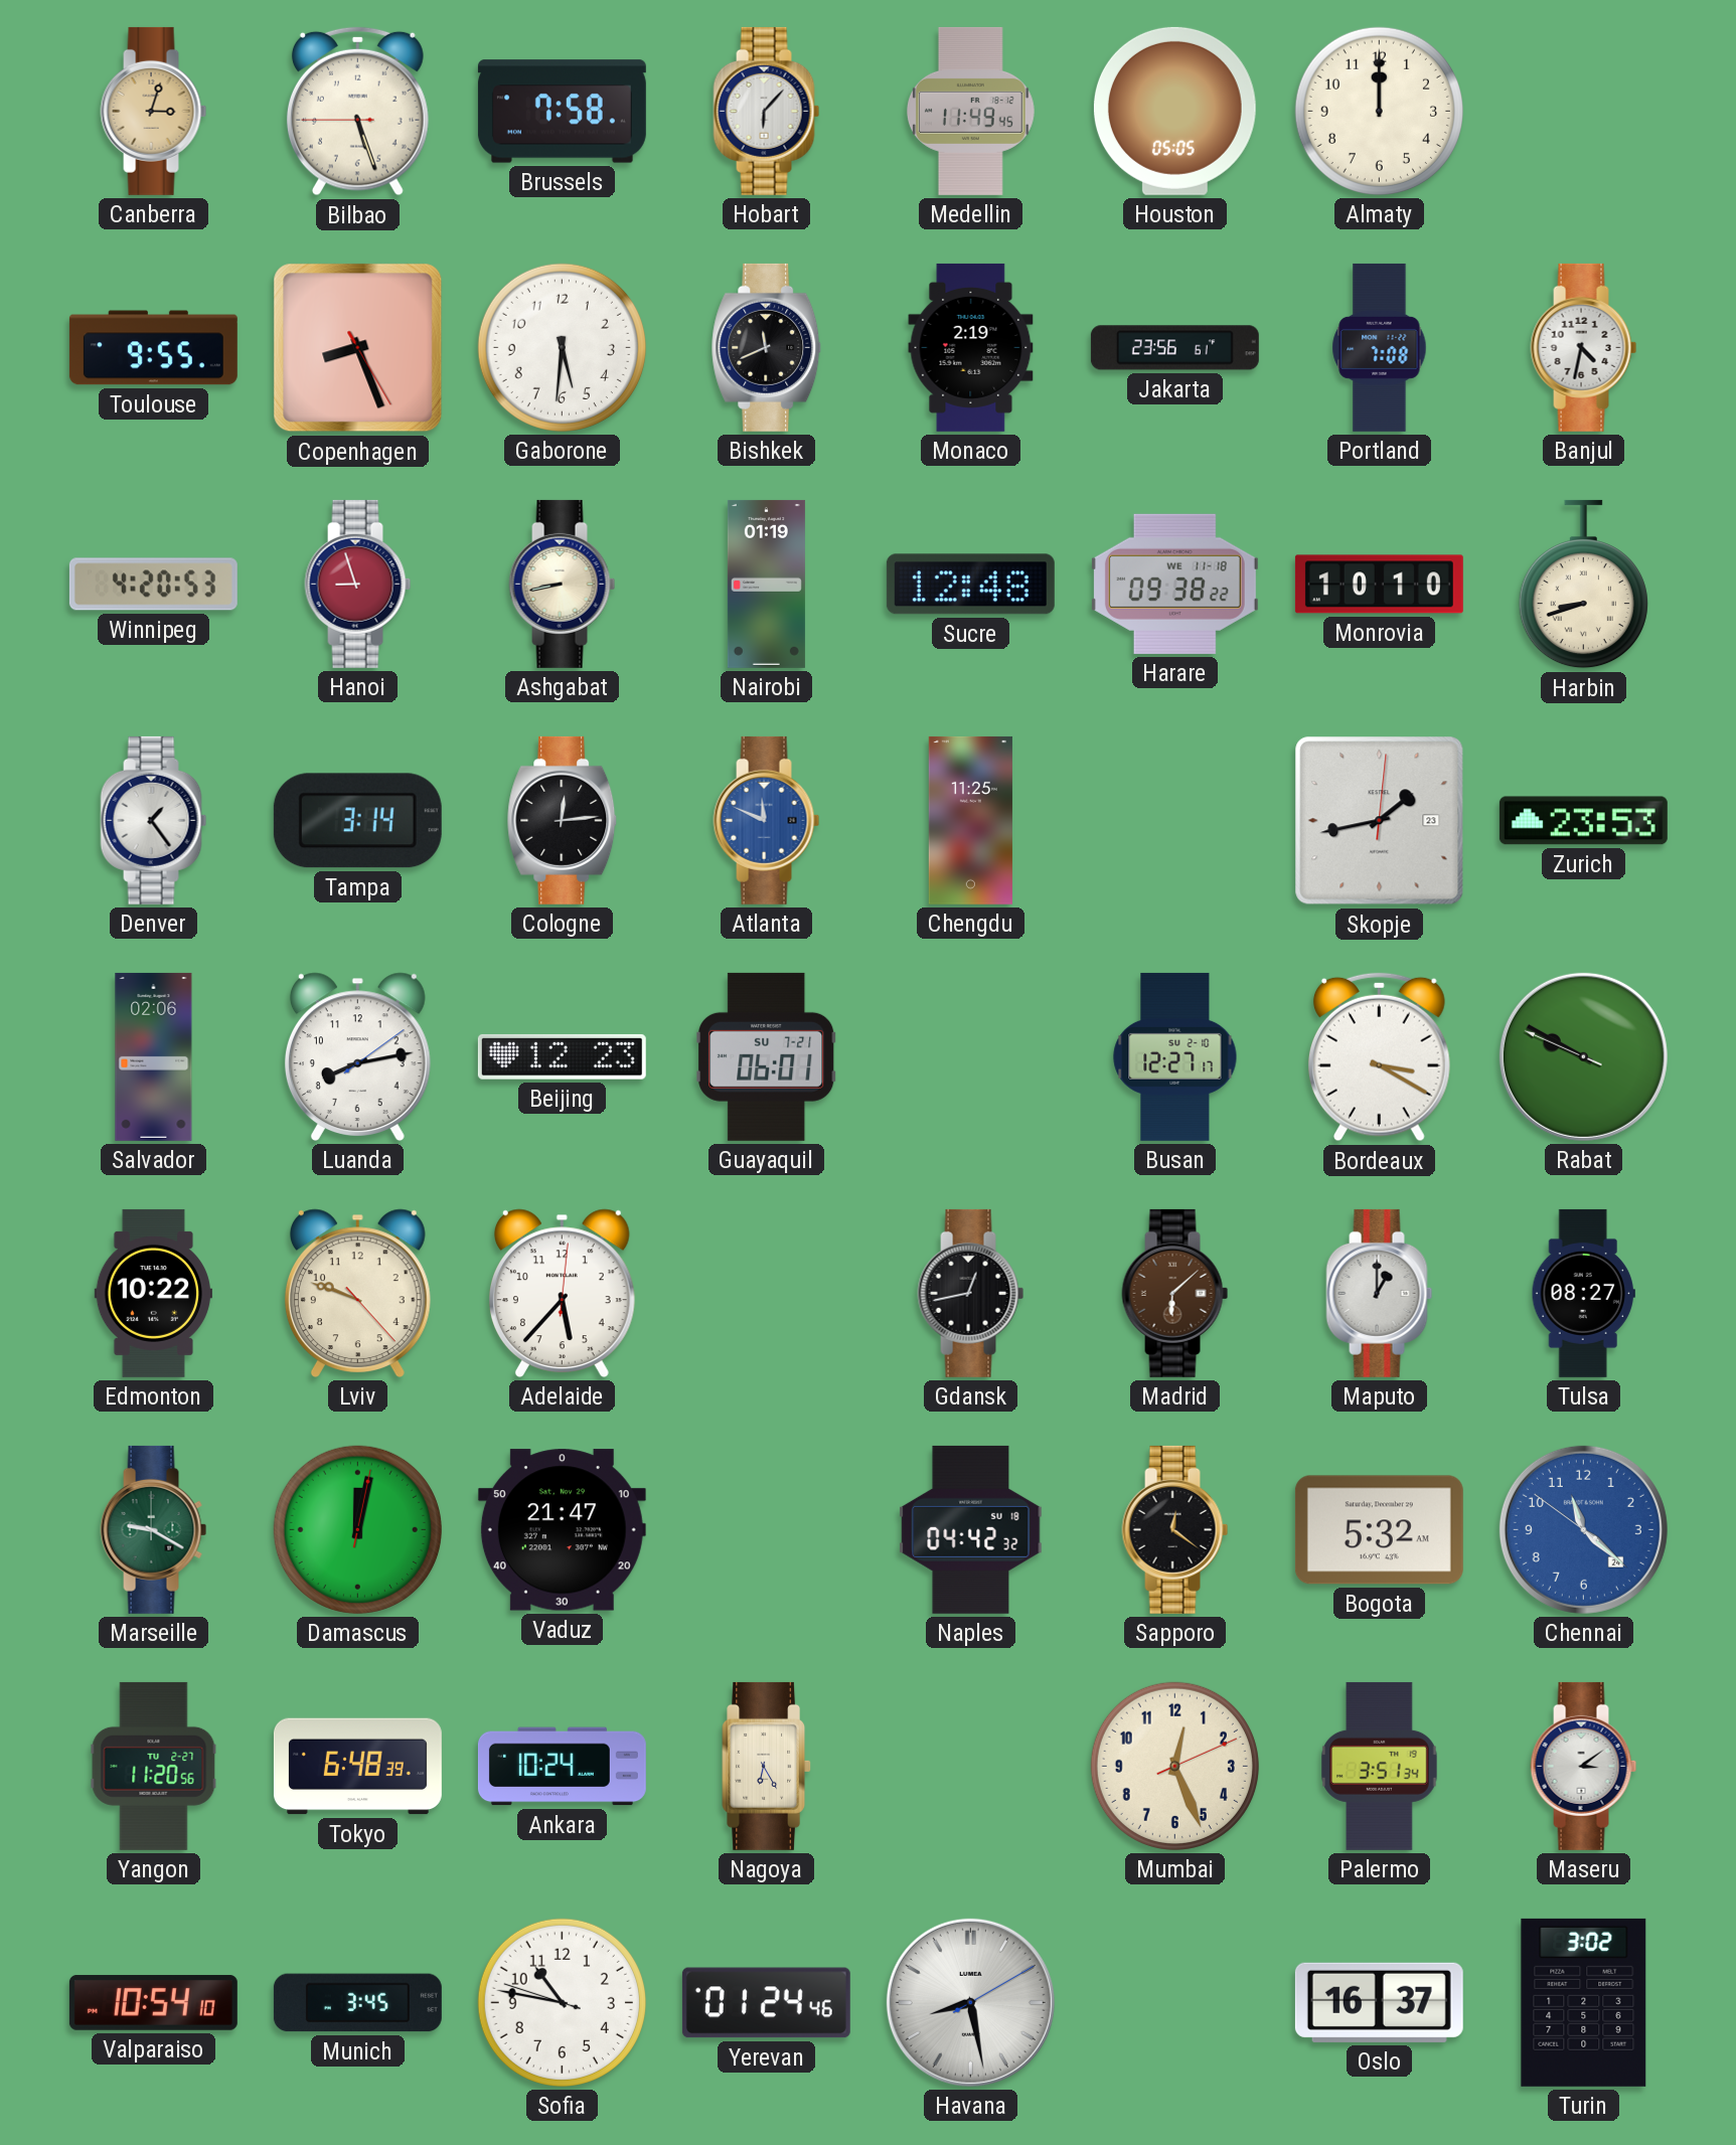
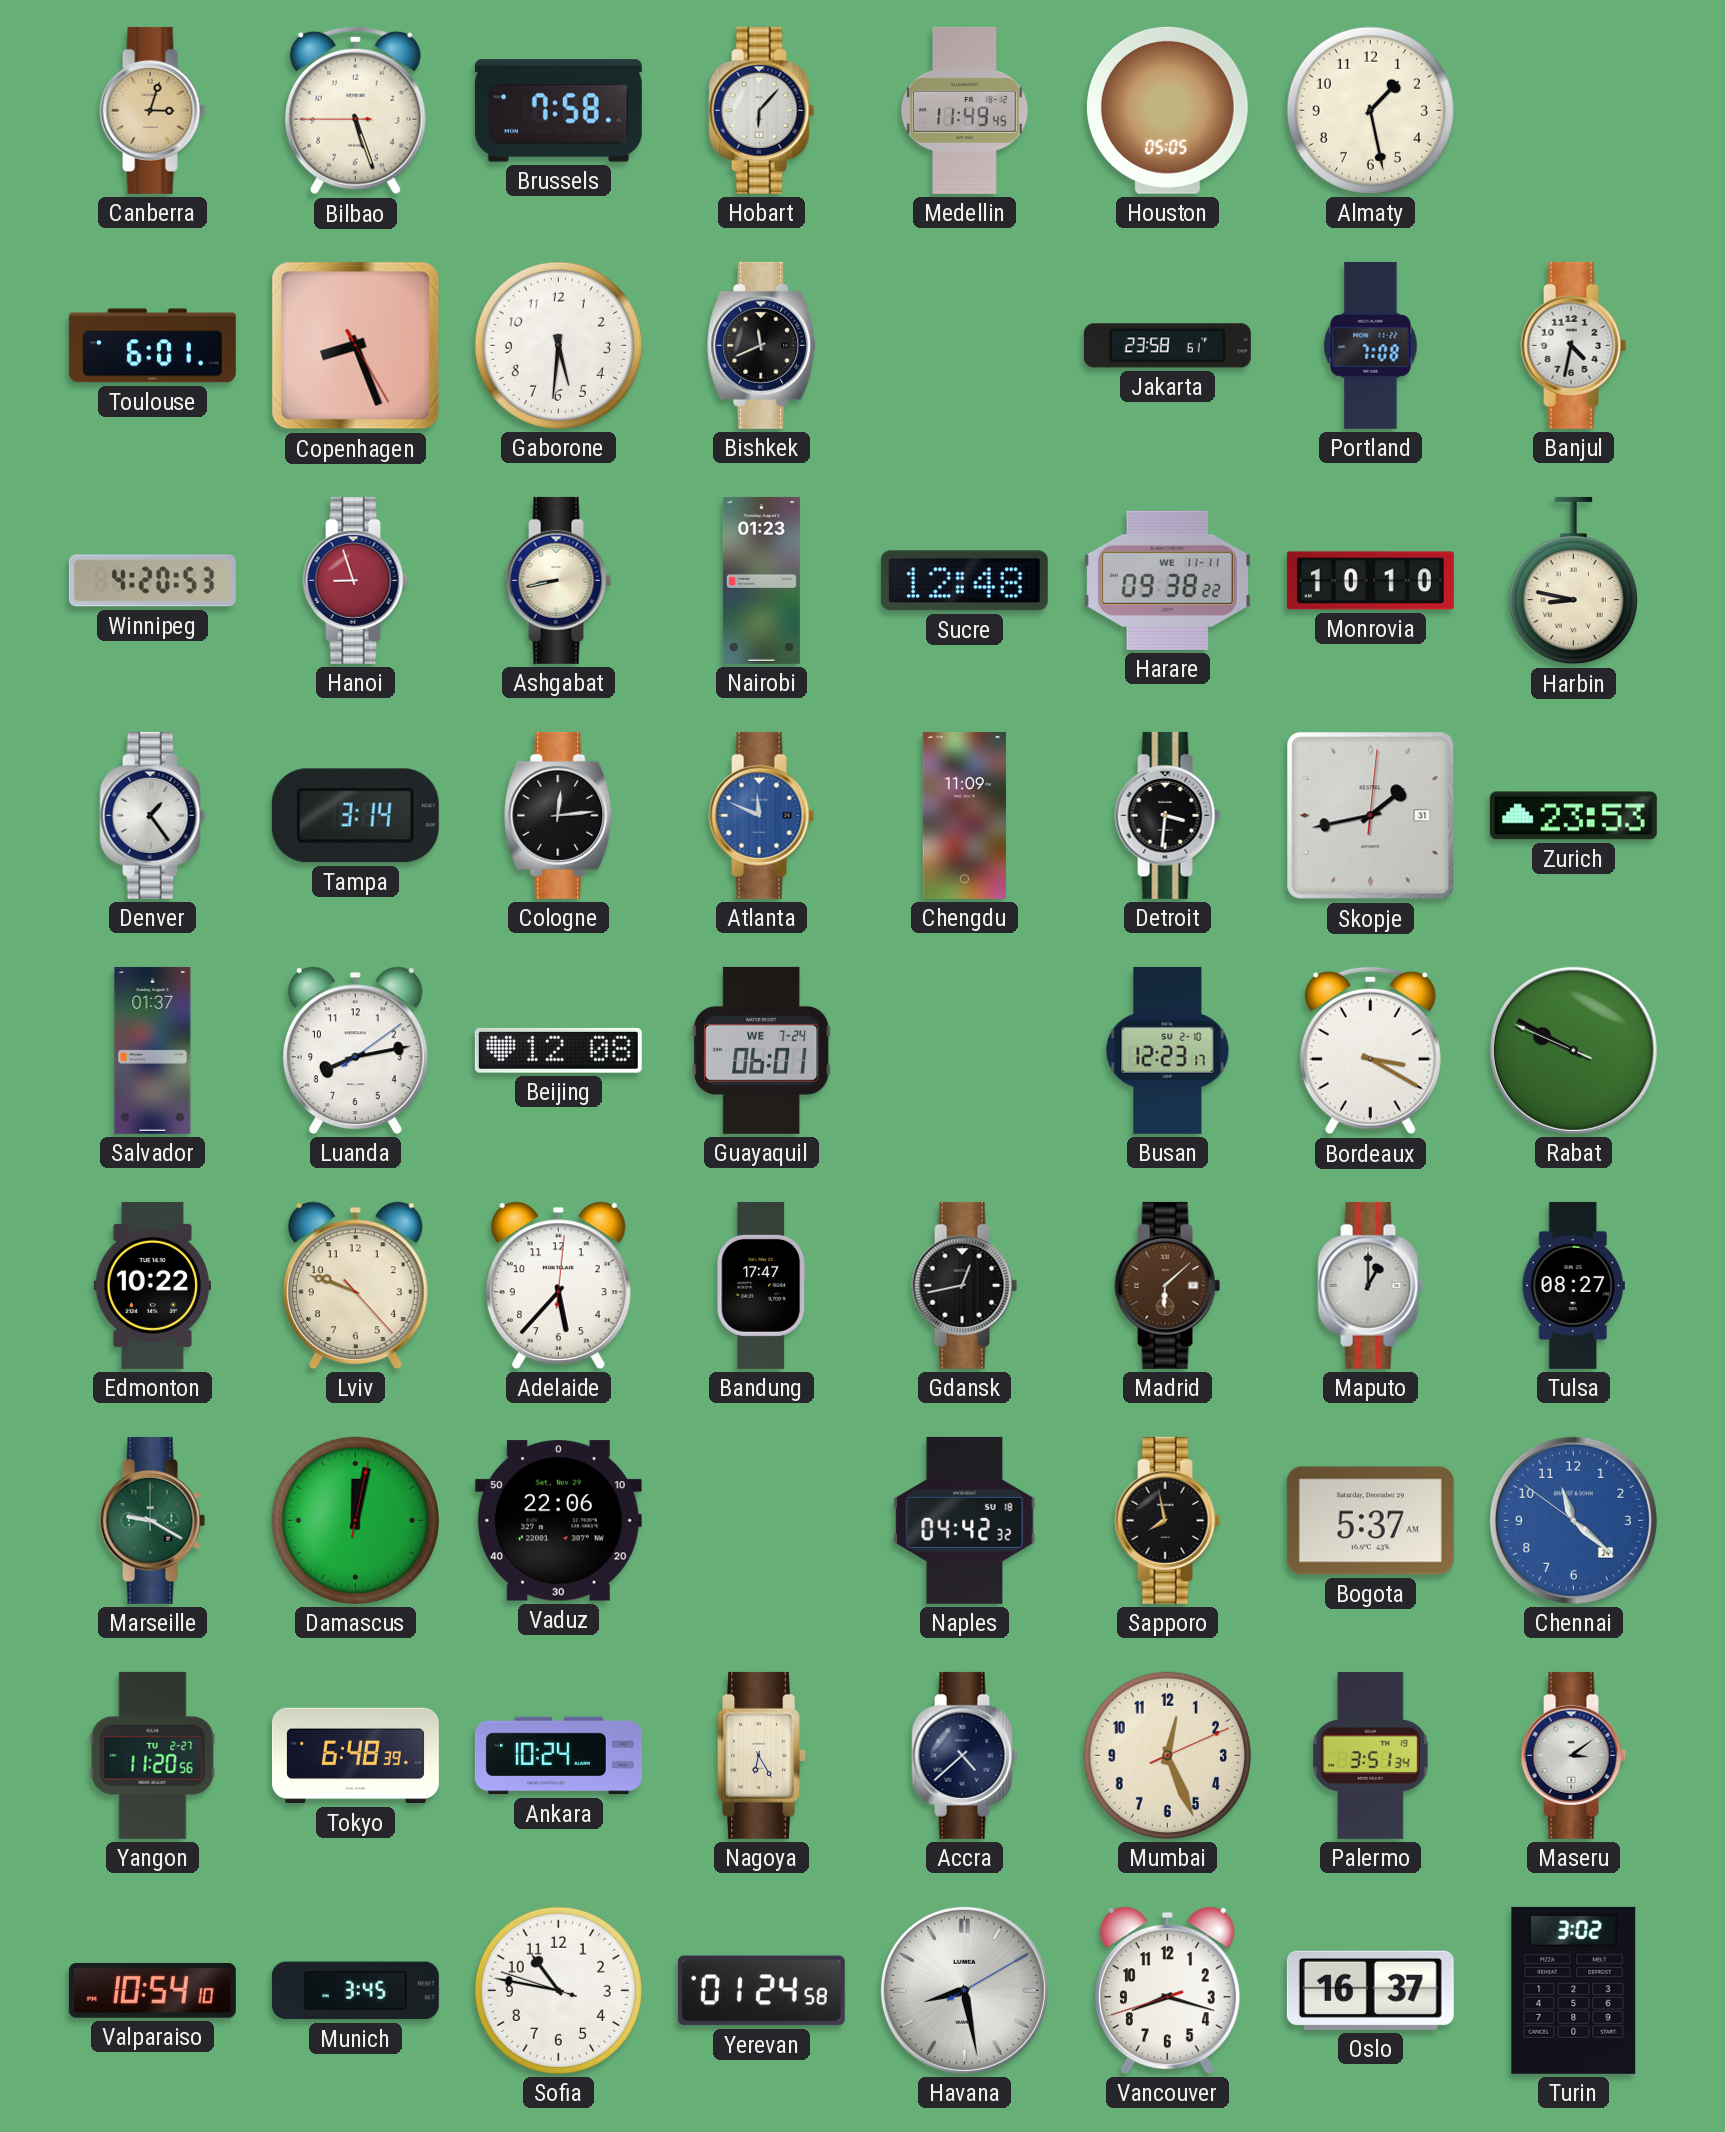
Almaty: 12:00 -> 1:28
Toulouse: 9:55 -> 6:01
Monaco: 2:19 -> none
Jakarta: 23:56 -> 23:58
Nairobi: 01:19 -> 01:23
Harare date: WE 11-18 -> WE 11-11
Harbin: 8:42 -> 8:47
Chengdu: 11:25 -> 11:09
Detroit: none -> 3:31
Skopje date: 23 -> 31
Salvador: 02:06 -> 01:37
Beijing: 12:23 -> 12:08
Guayaquil date: SU 7-21 -> WE 7-24
Busan: 12:27 -> 12:23
Bandung: none -> 17:47
Vaduz: 21:47 -> 22:06
Sapporo: 12:21 -> 7:58
Bogota: 5:32 -> 5:37
Accra: none -> 4:38
Yerevan: 01:24:46 -> 01:24:58
Vancouver: none -> 8:17
